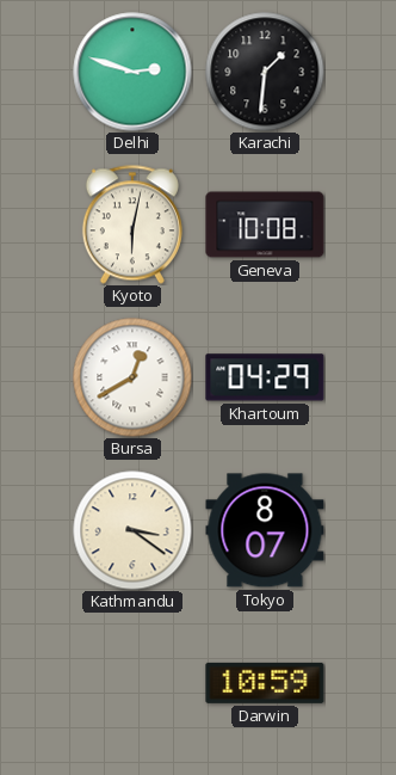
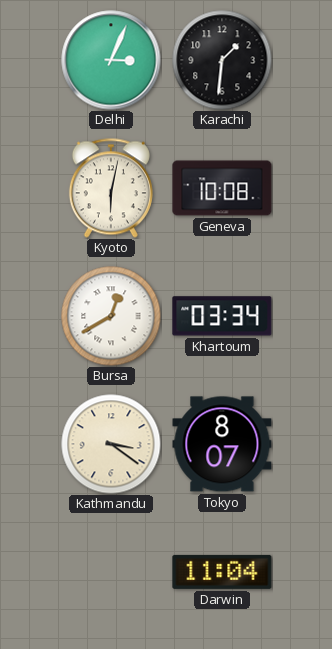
Delhi: 2:48 -> 3:04
Khartoum: 04:29 -> 03:34
Darwin: 10:59 -> 11:04
